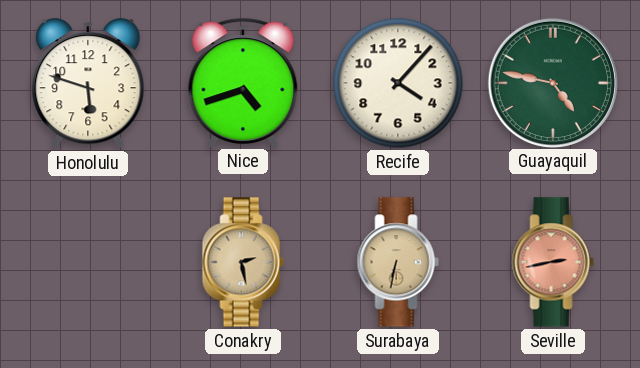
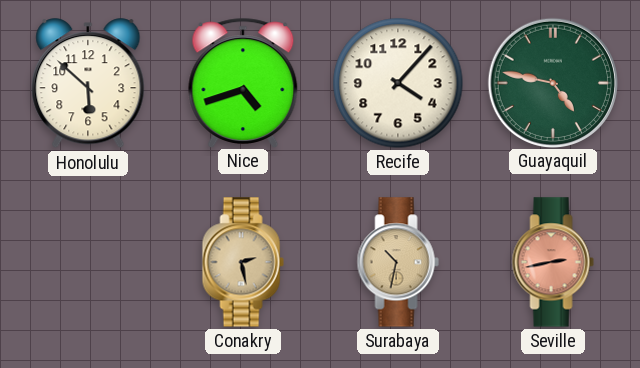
Honolulu: 5:48 -> 5:52
Surabaya: 6:32 -> 10:32
